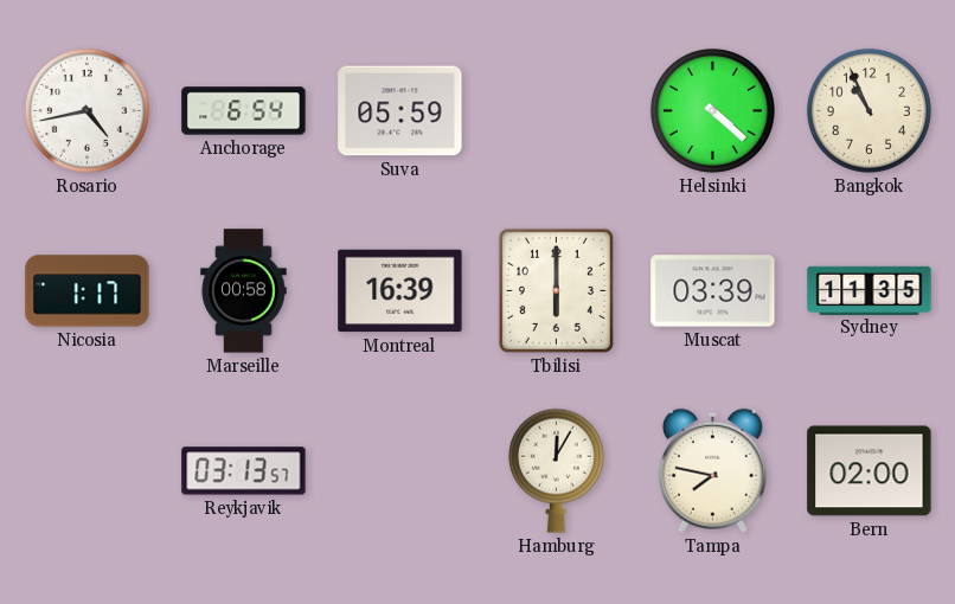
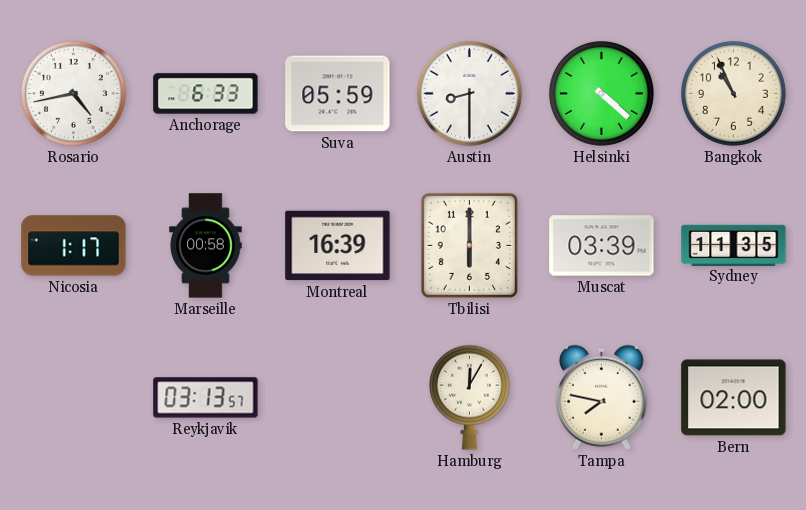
Anchorage: 6:54 -> 6:33
Austin: none -> 8:30
